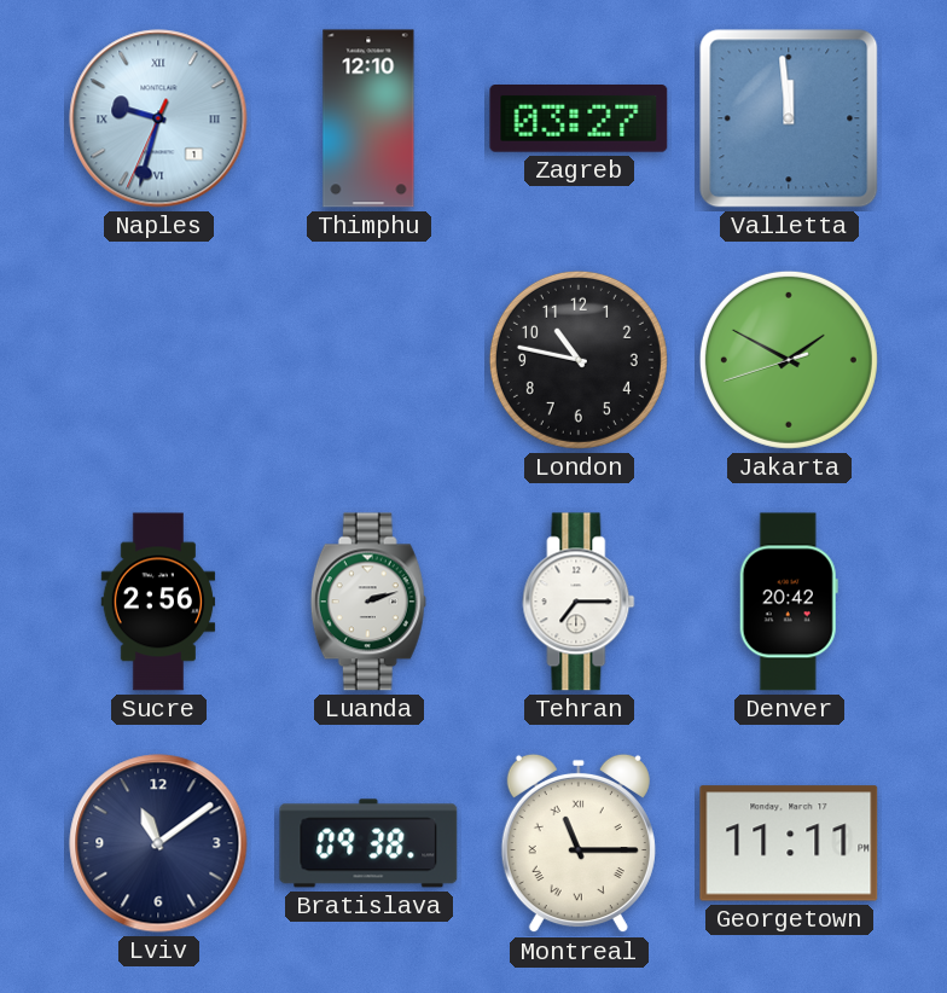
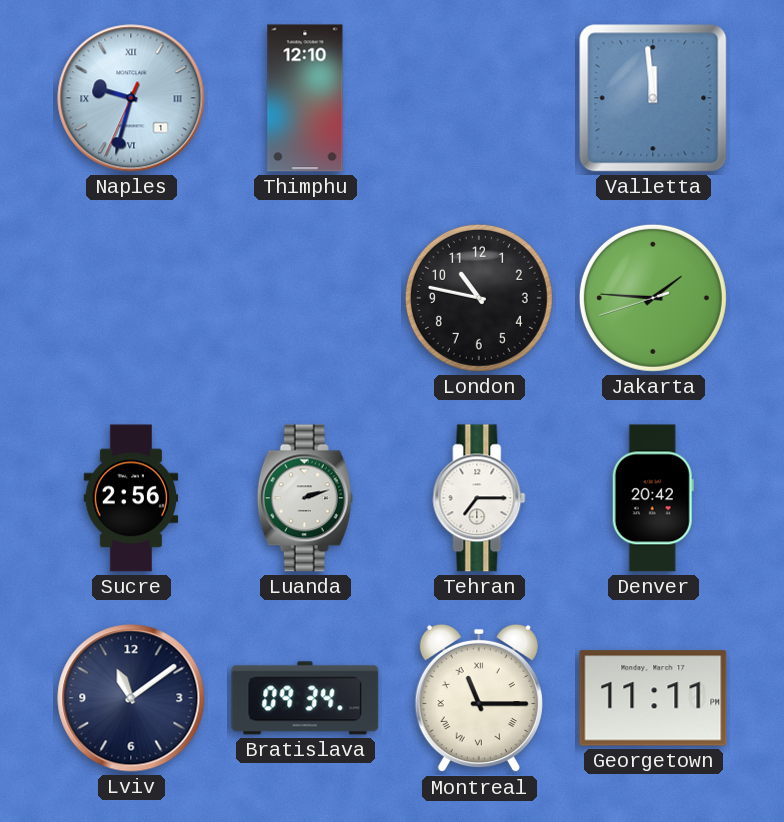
Zagreb: 03:27 -> none
Jakarta: 1:49 -> 1:45
Bratislava: 09:38 -> 09:34
